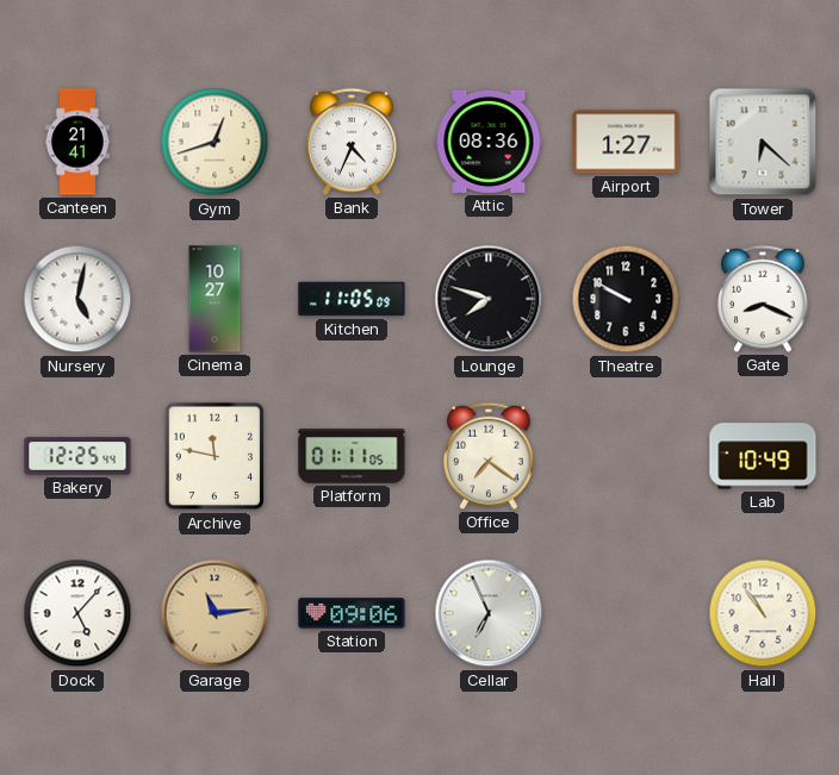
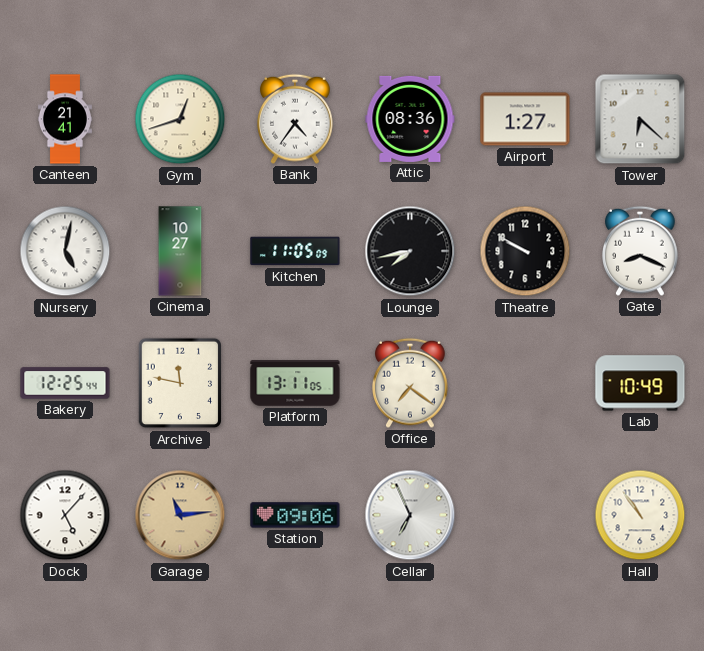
Bank: 4:34 -> 4:36
Lounge: 7:48 -> 7:43
Platform: 01:11 -> 13:11
